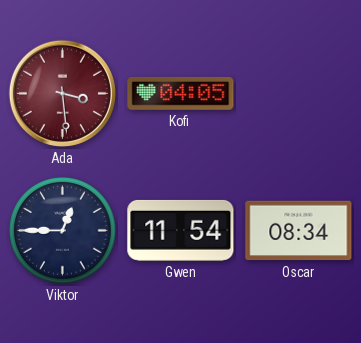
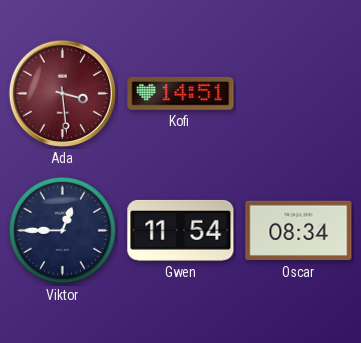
Kofi: 04:05 -> 14:51
